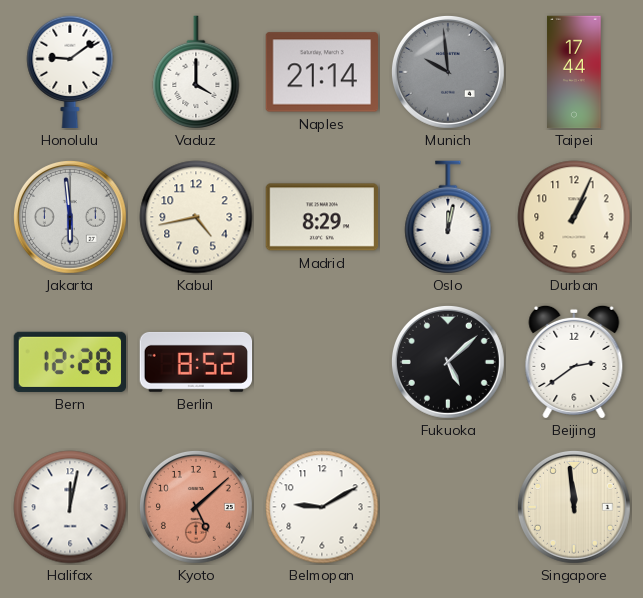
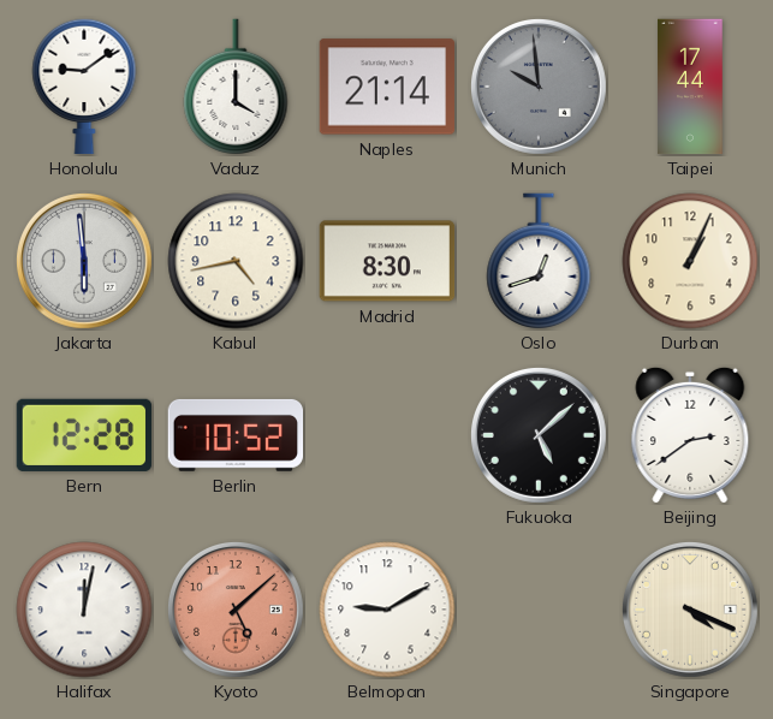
Madrid: 8:29 -> 8:30
Oslo: 12:02 -> 12:42
Berlin: 8:52 -> 10:52
Singapore: 11:59 -> 4:19
